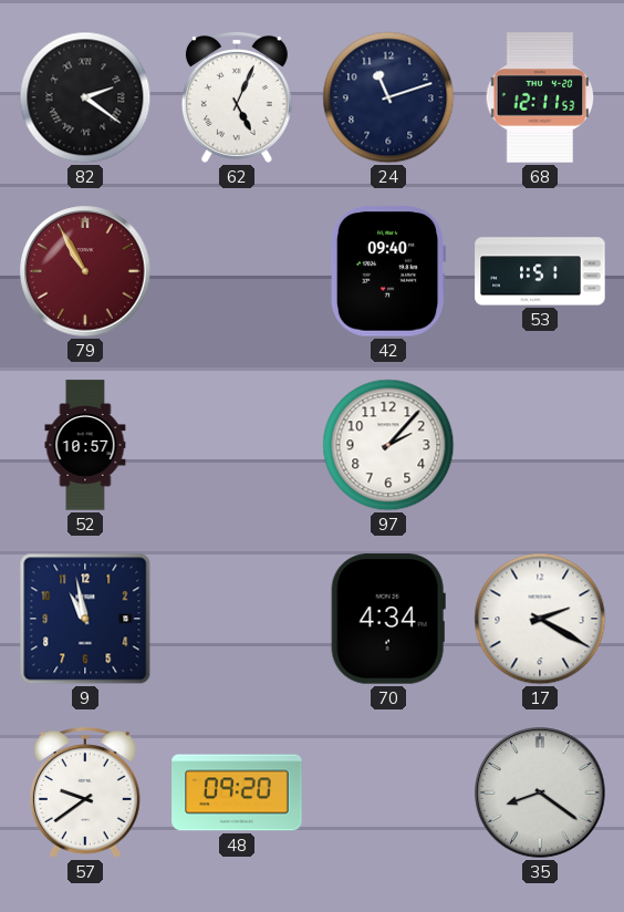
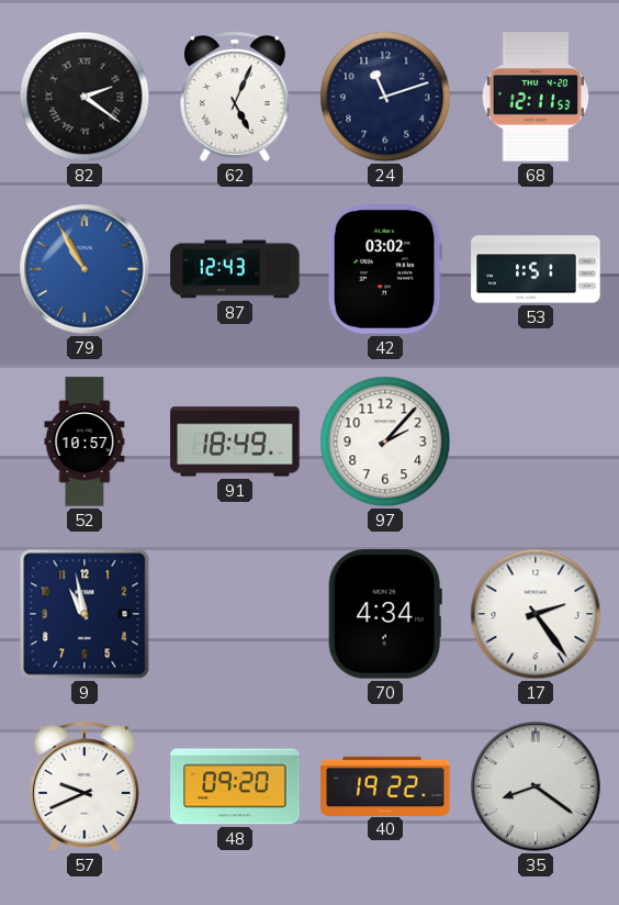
79 dial: burgundy -> blue
87: none -> 12:43
42: 09:40 -> 03:02
91: none -> 18:49
17: 2:20 -> 2:24
57: 9:39 -> 9:41
40: none -> 19:22
